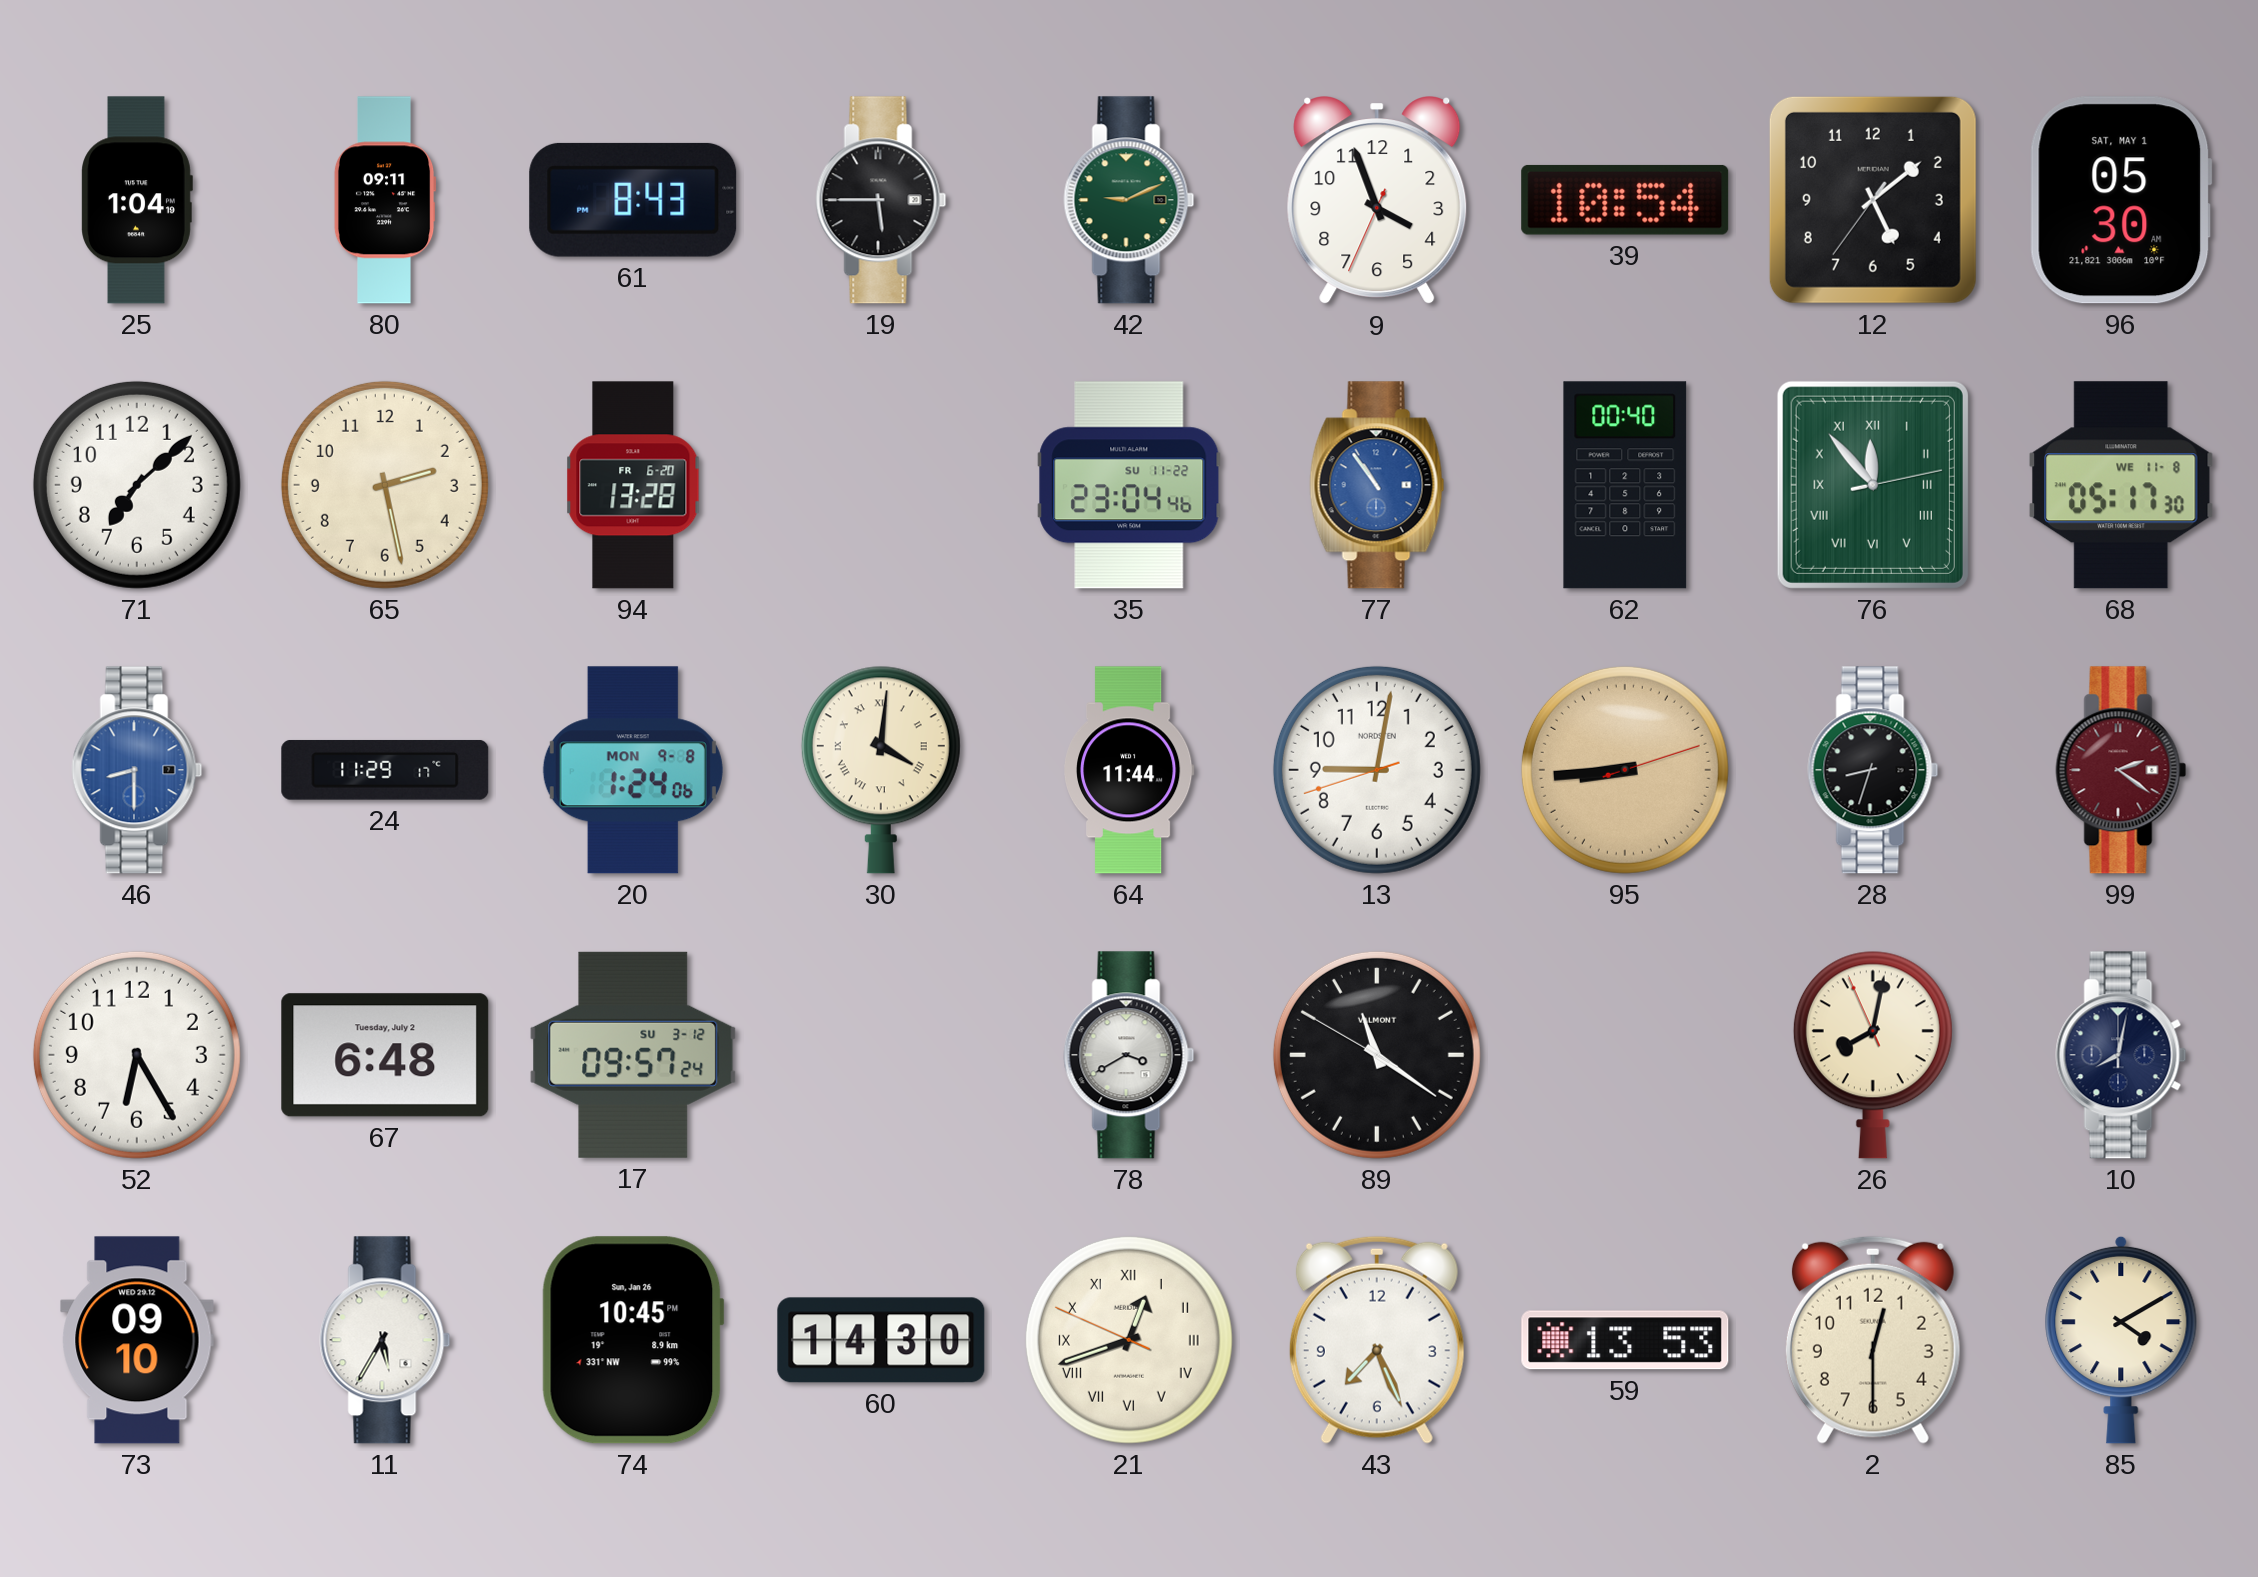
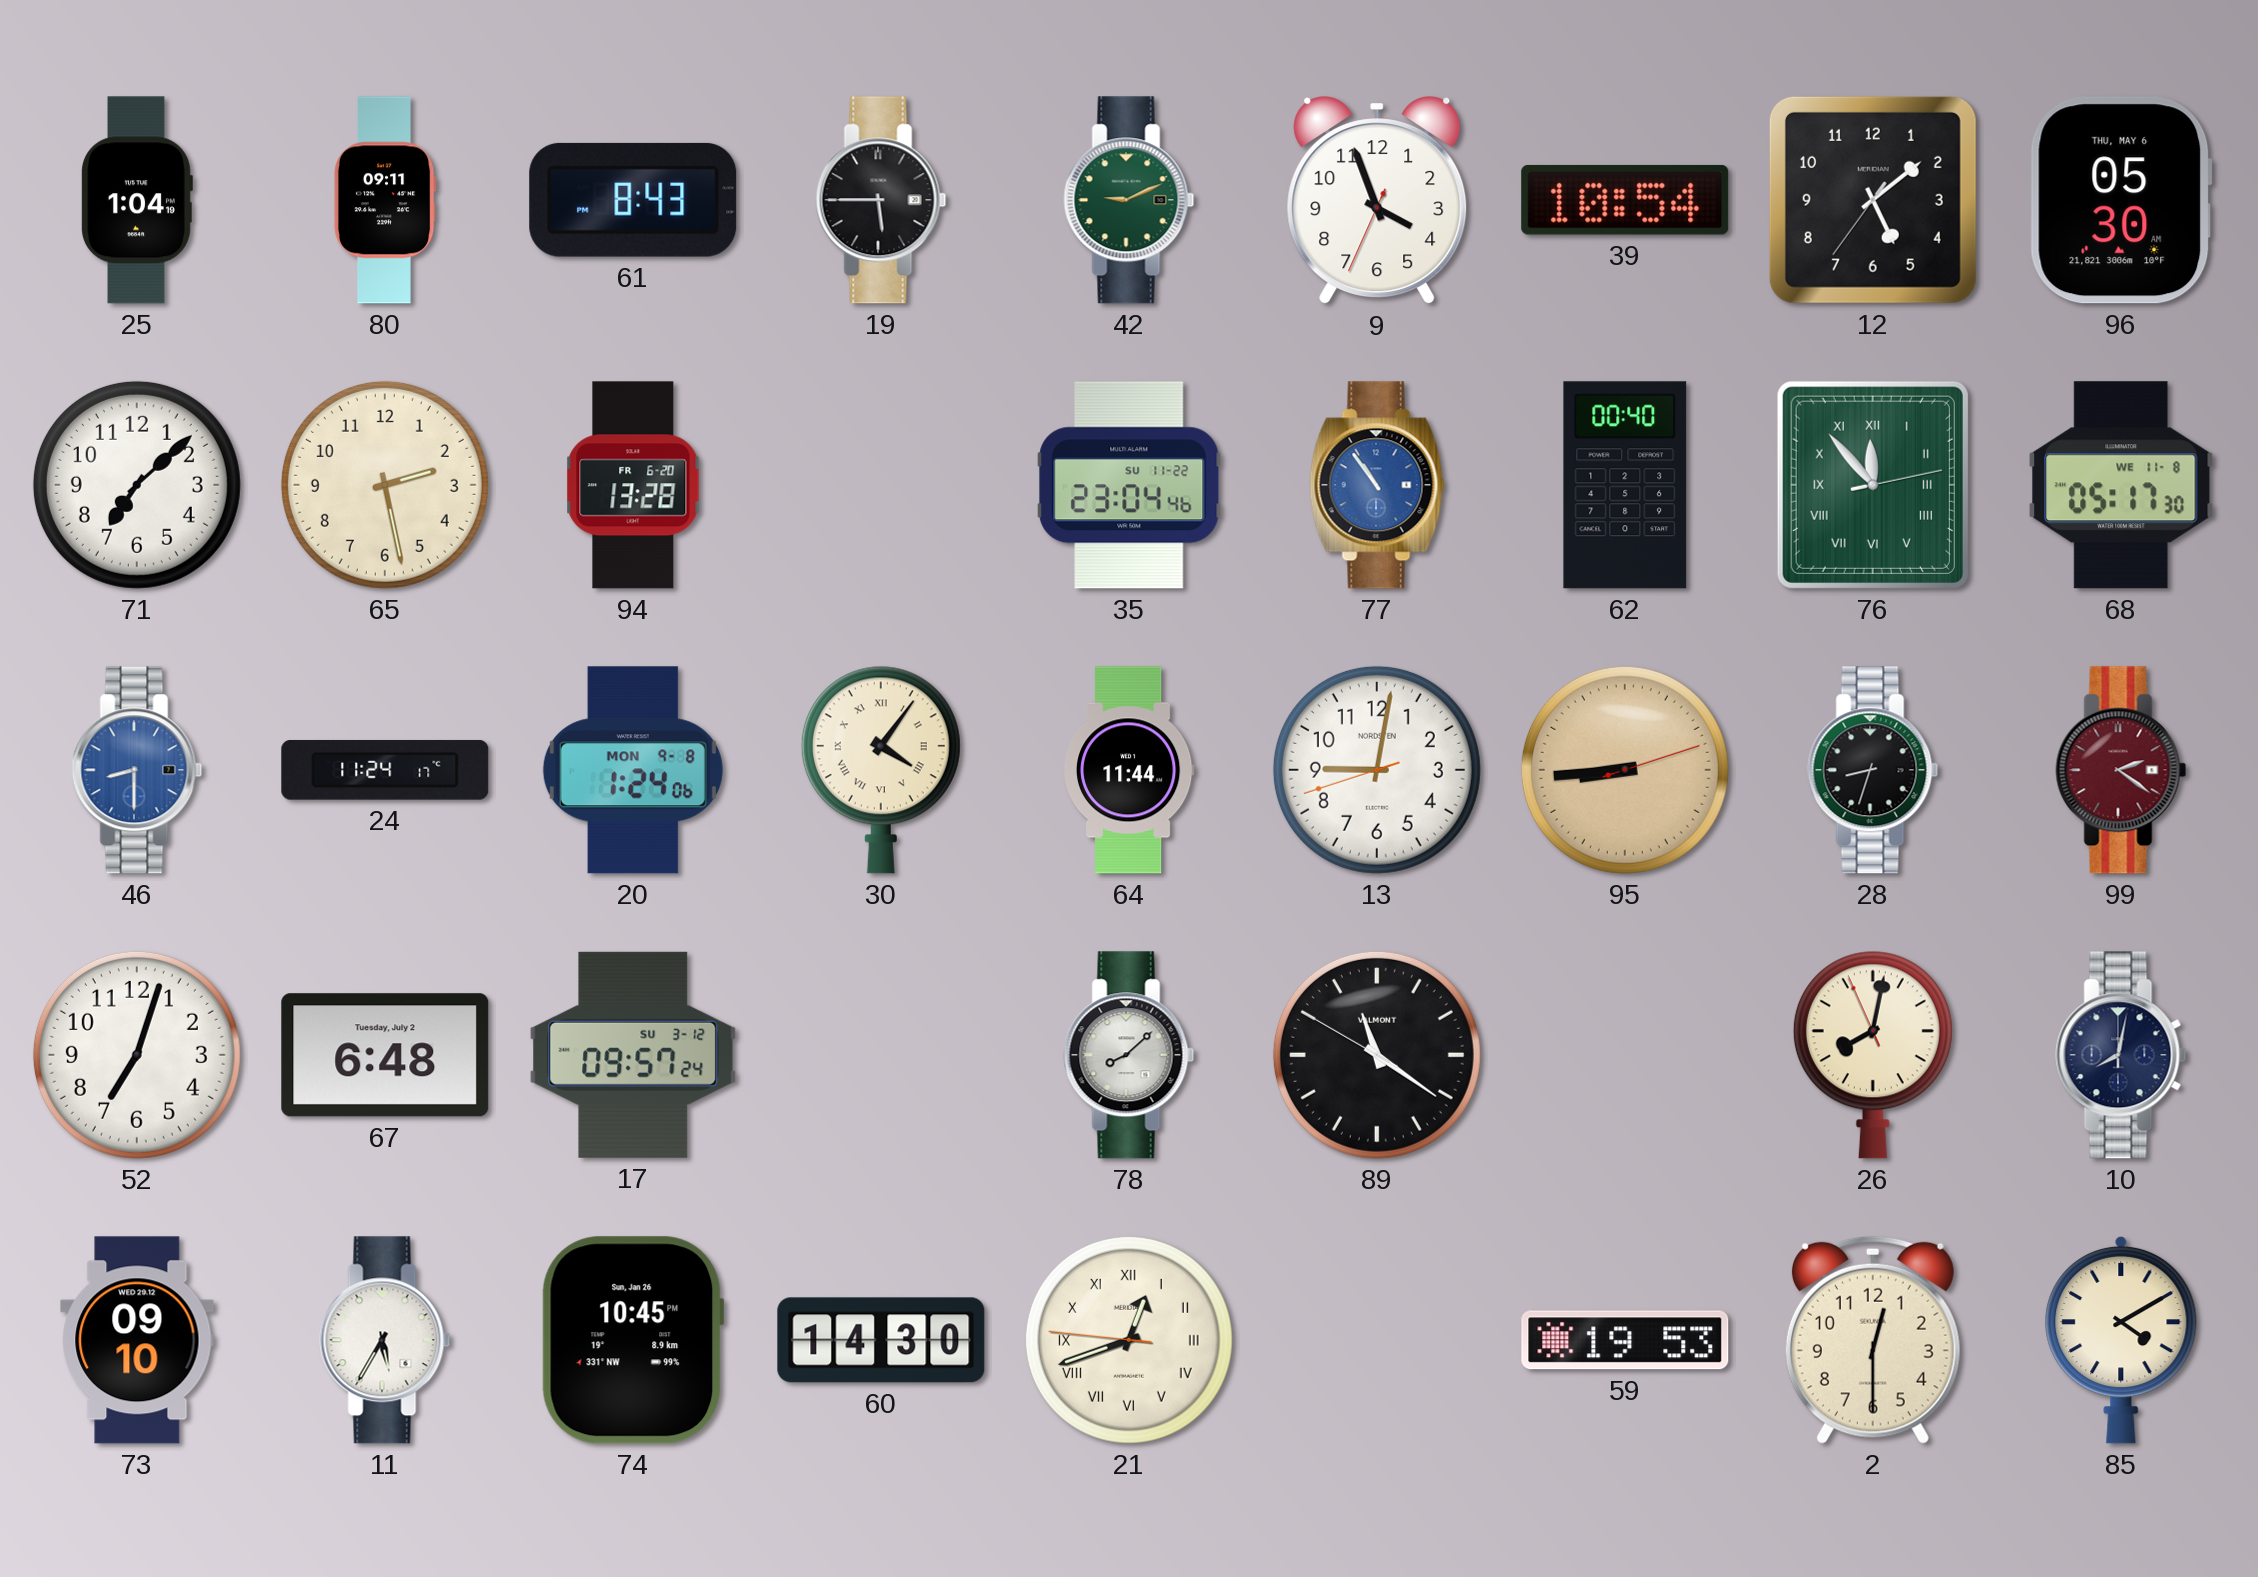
96 date: SAT, MAY 1 -> THU, MAY 6
24: 11:29 -> 11:24
30: 4:01 -> 4:06
52: 6:25 -> 7:03
78: 3:40 -> 8:08
21: 12:41:49 -> 12:41:46
43: 7:26 -> none
59: 13:53 -> 19:53
